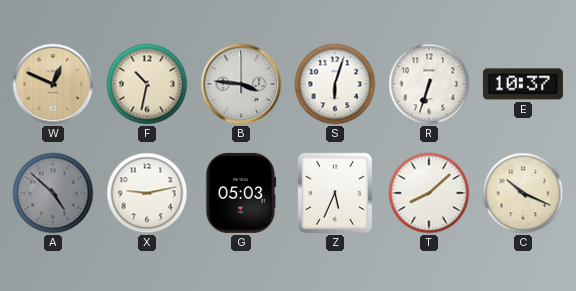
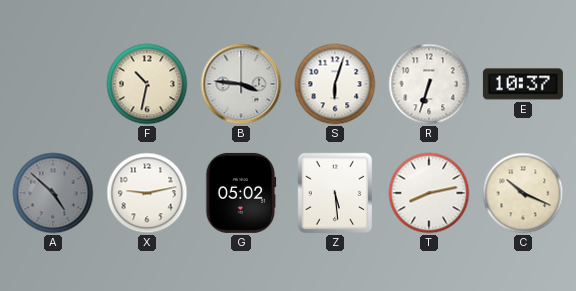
W: 12:49 -> none
G: 05:03 -> 05:02
Z: 5:34 -> 5:29
T: 8:08 -> 8:13
